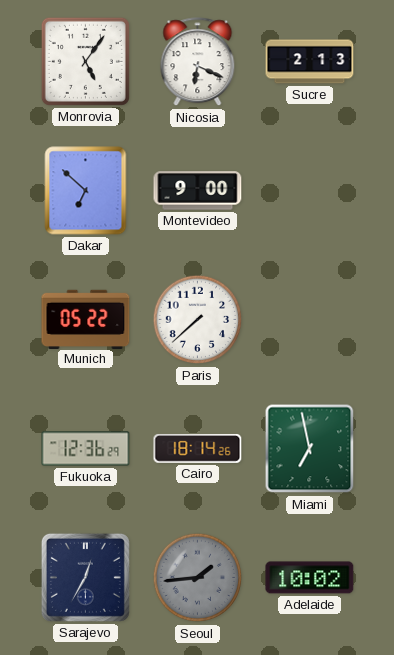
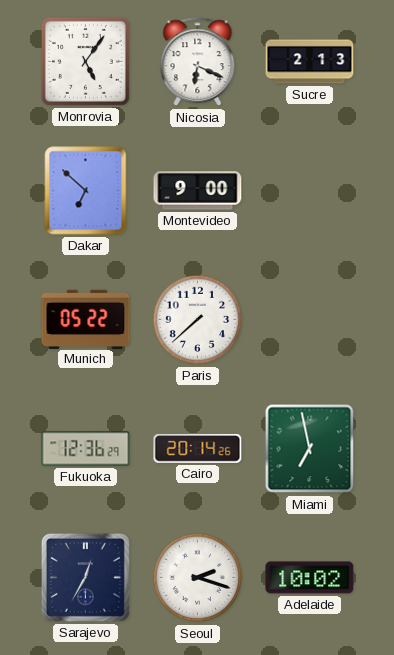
Cairo: 18:14 -> 20:14
Seoul: 1:44 -> 2:18
Seoul dial: grey -> white
